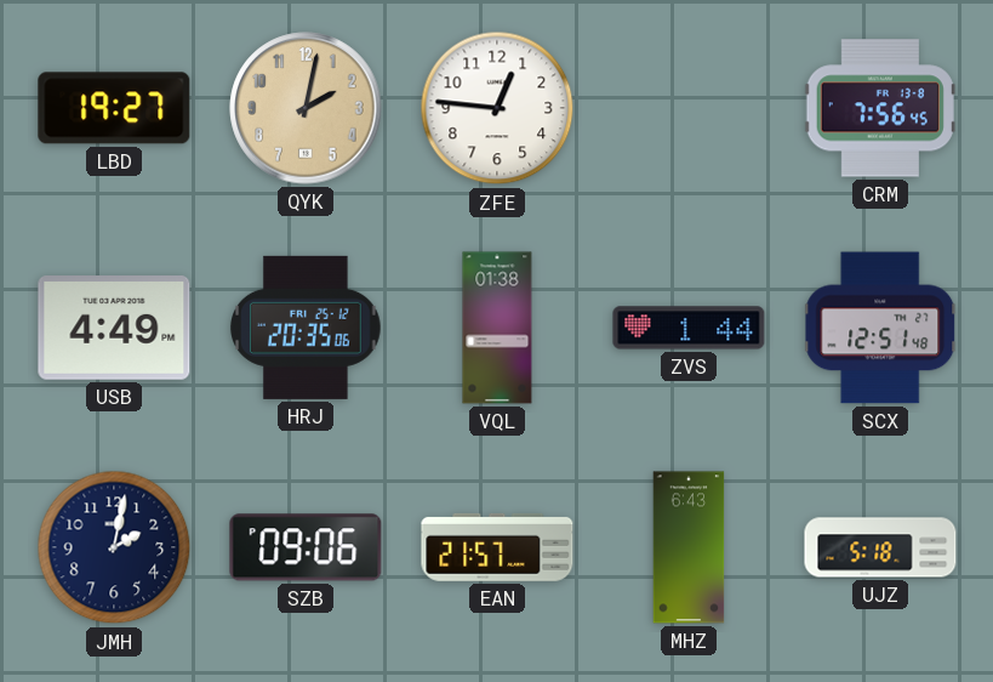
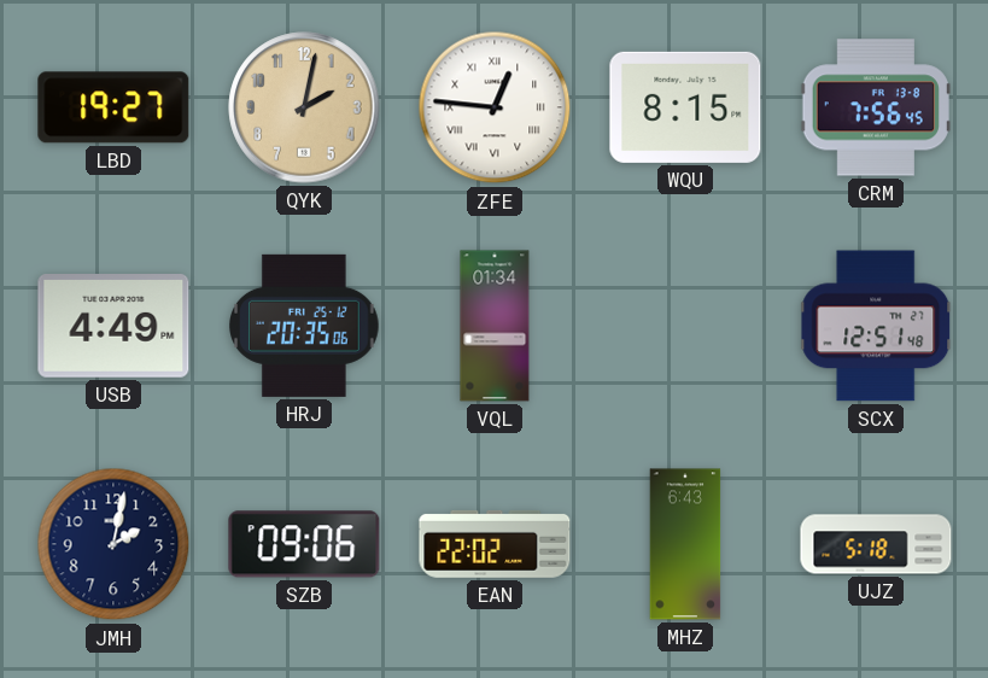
ZFE numerals: Arabic -> Roman
WQU: none -> 8:15
VQL: 01:38 -> 01:34
ZVS: 1:44 -> none
EAN: 21:57 -> 22:02
